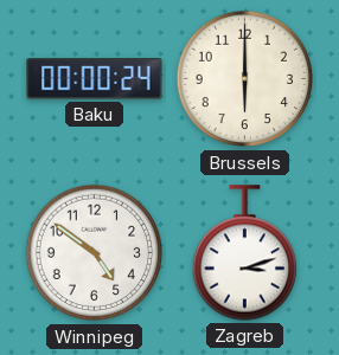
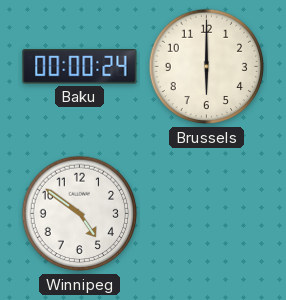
Zagreb: 3:12 -> none
